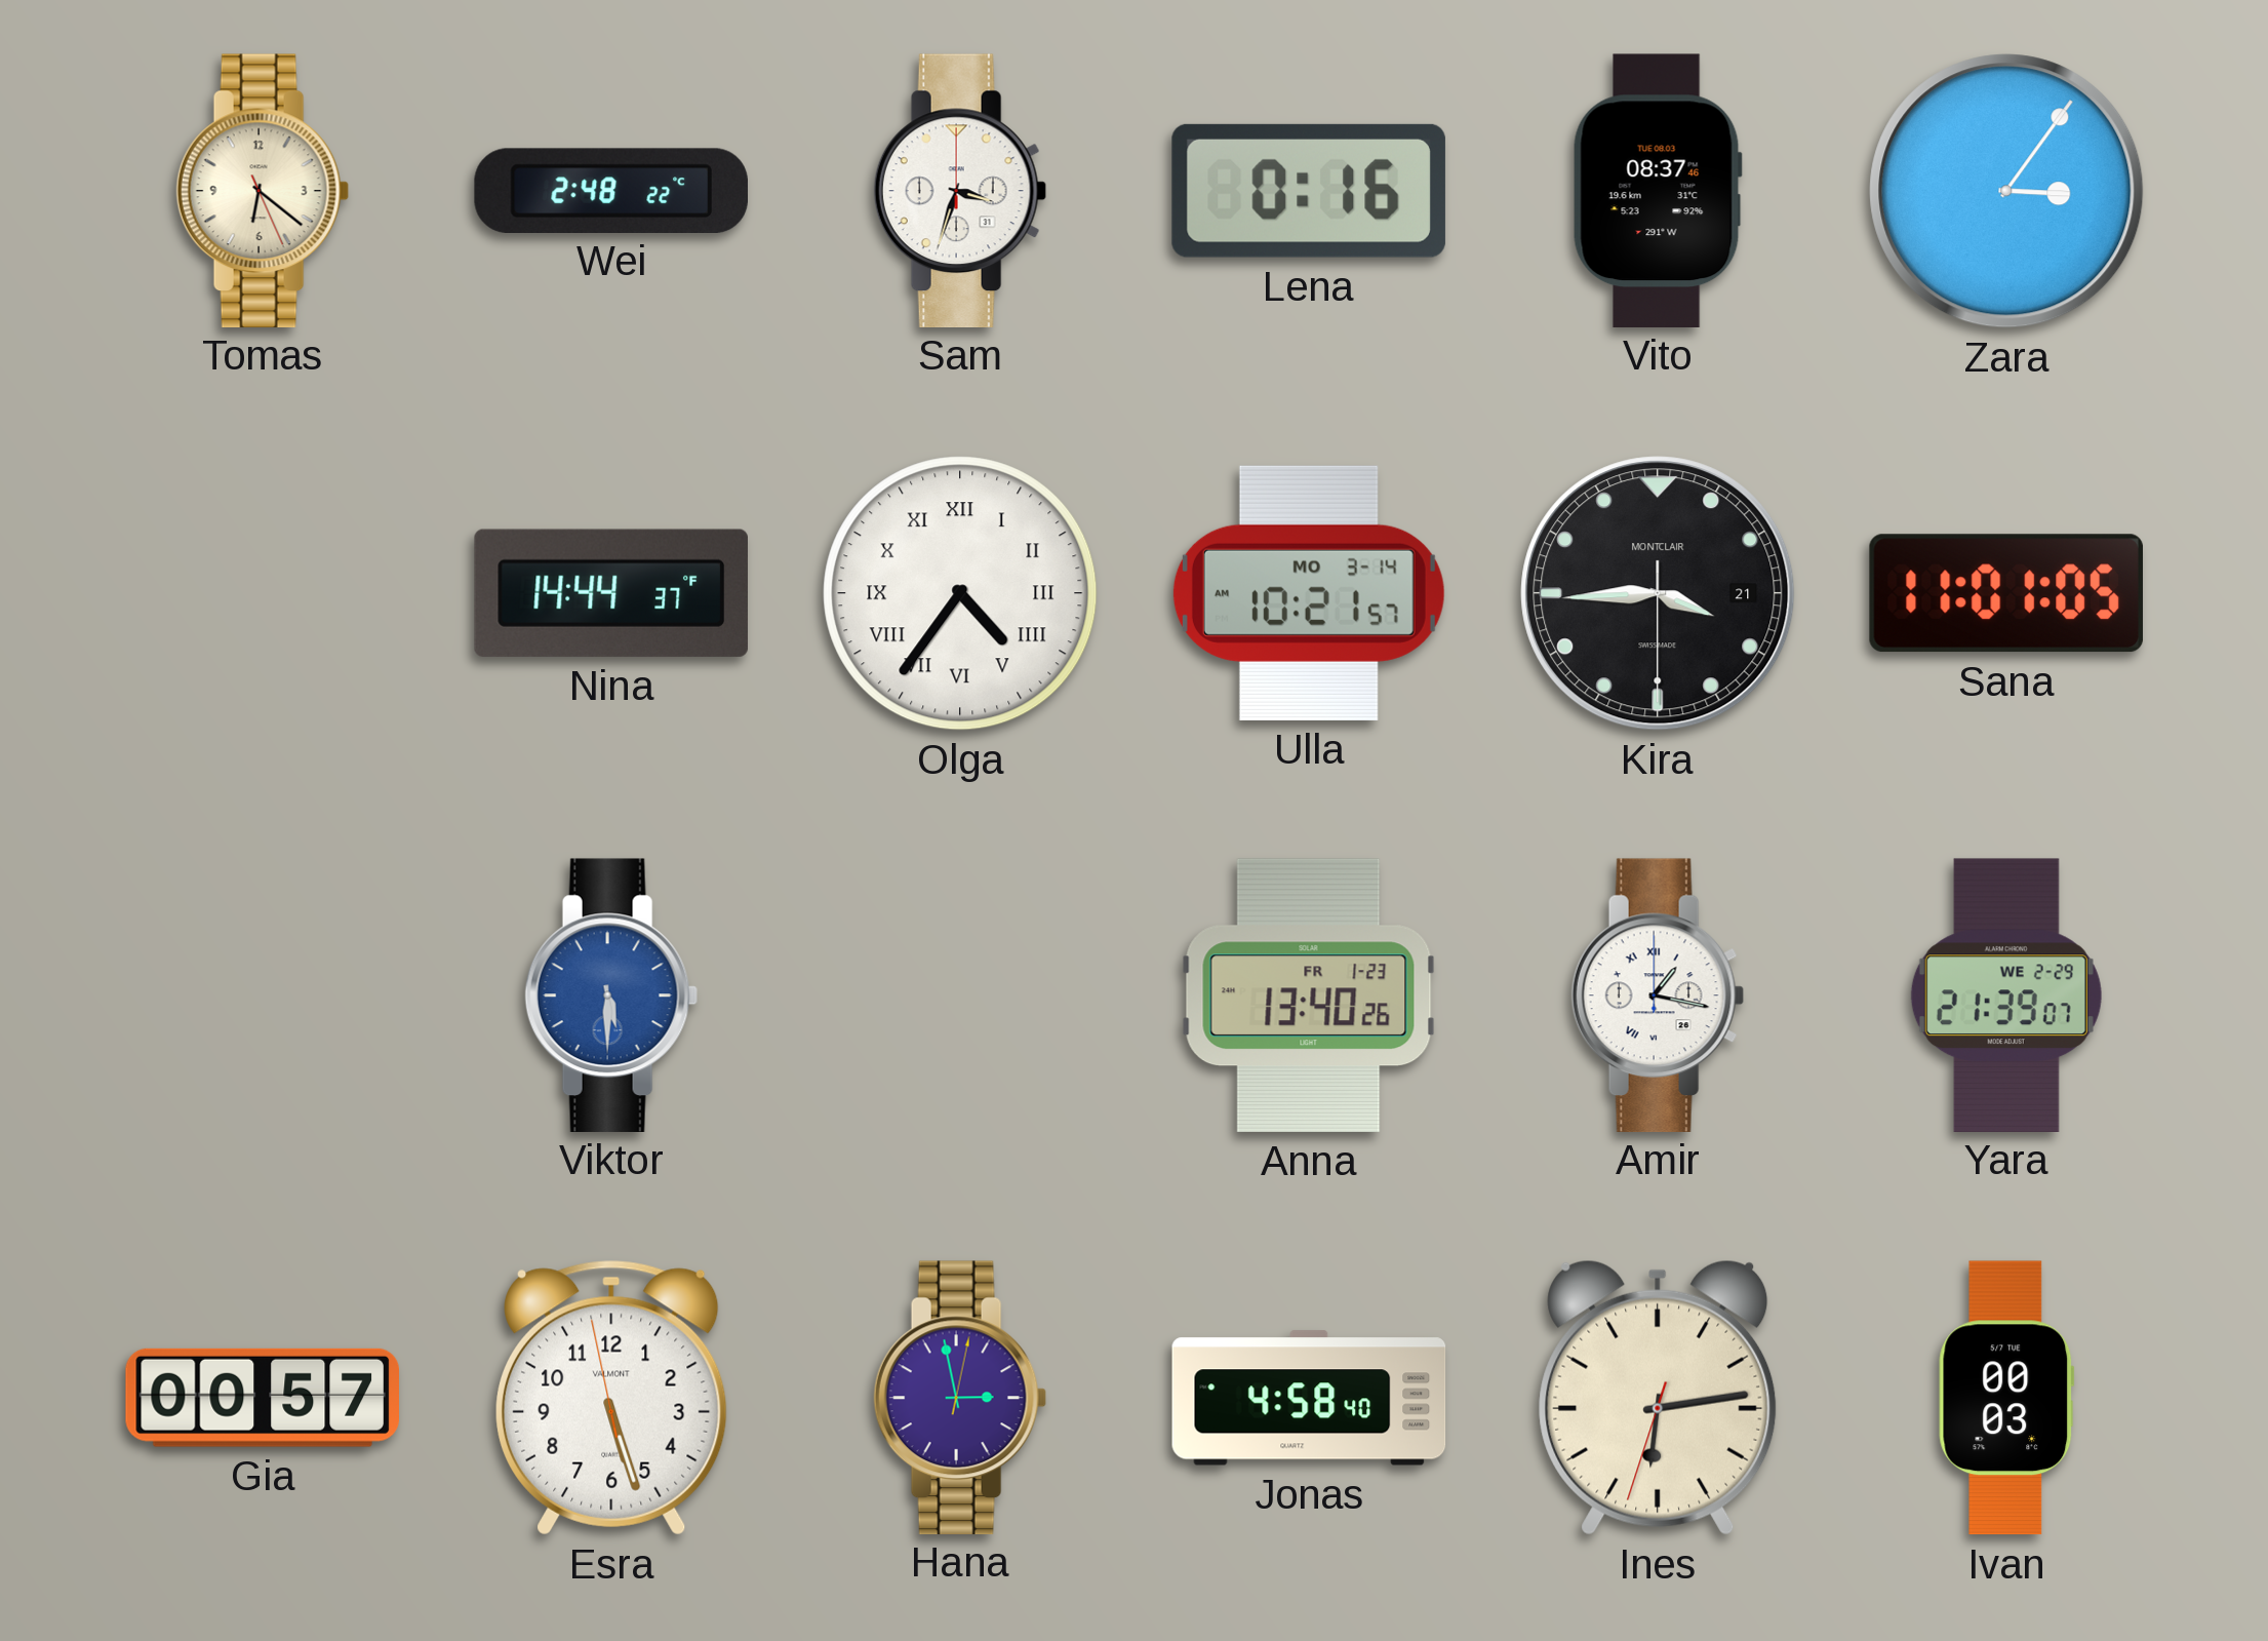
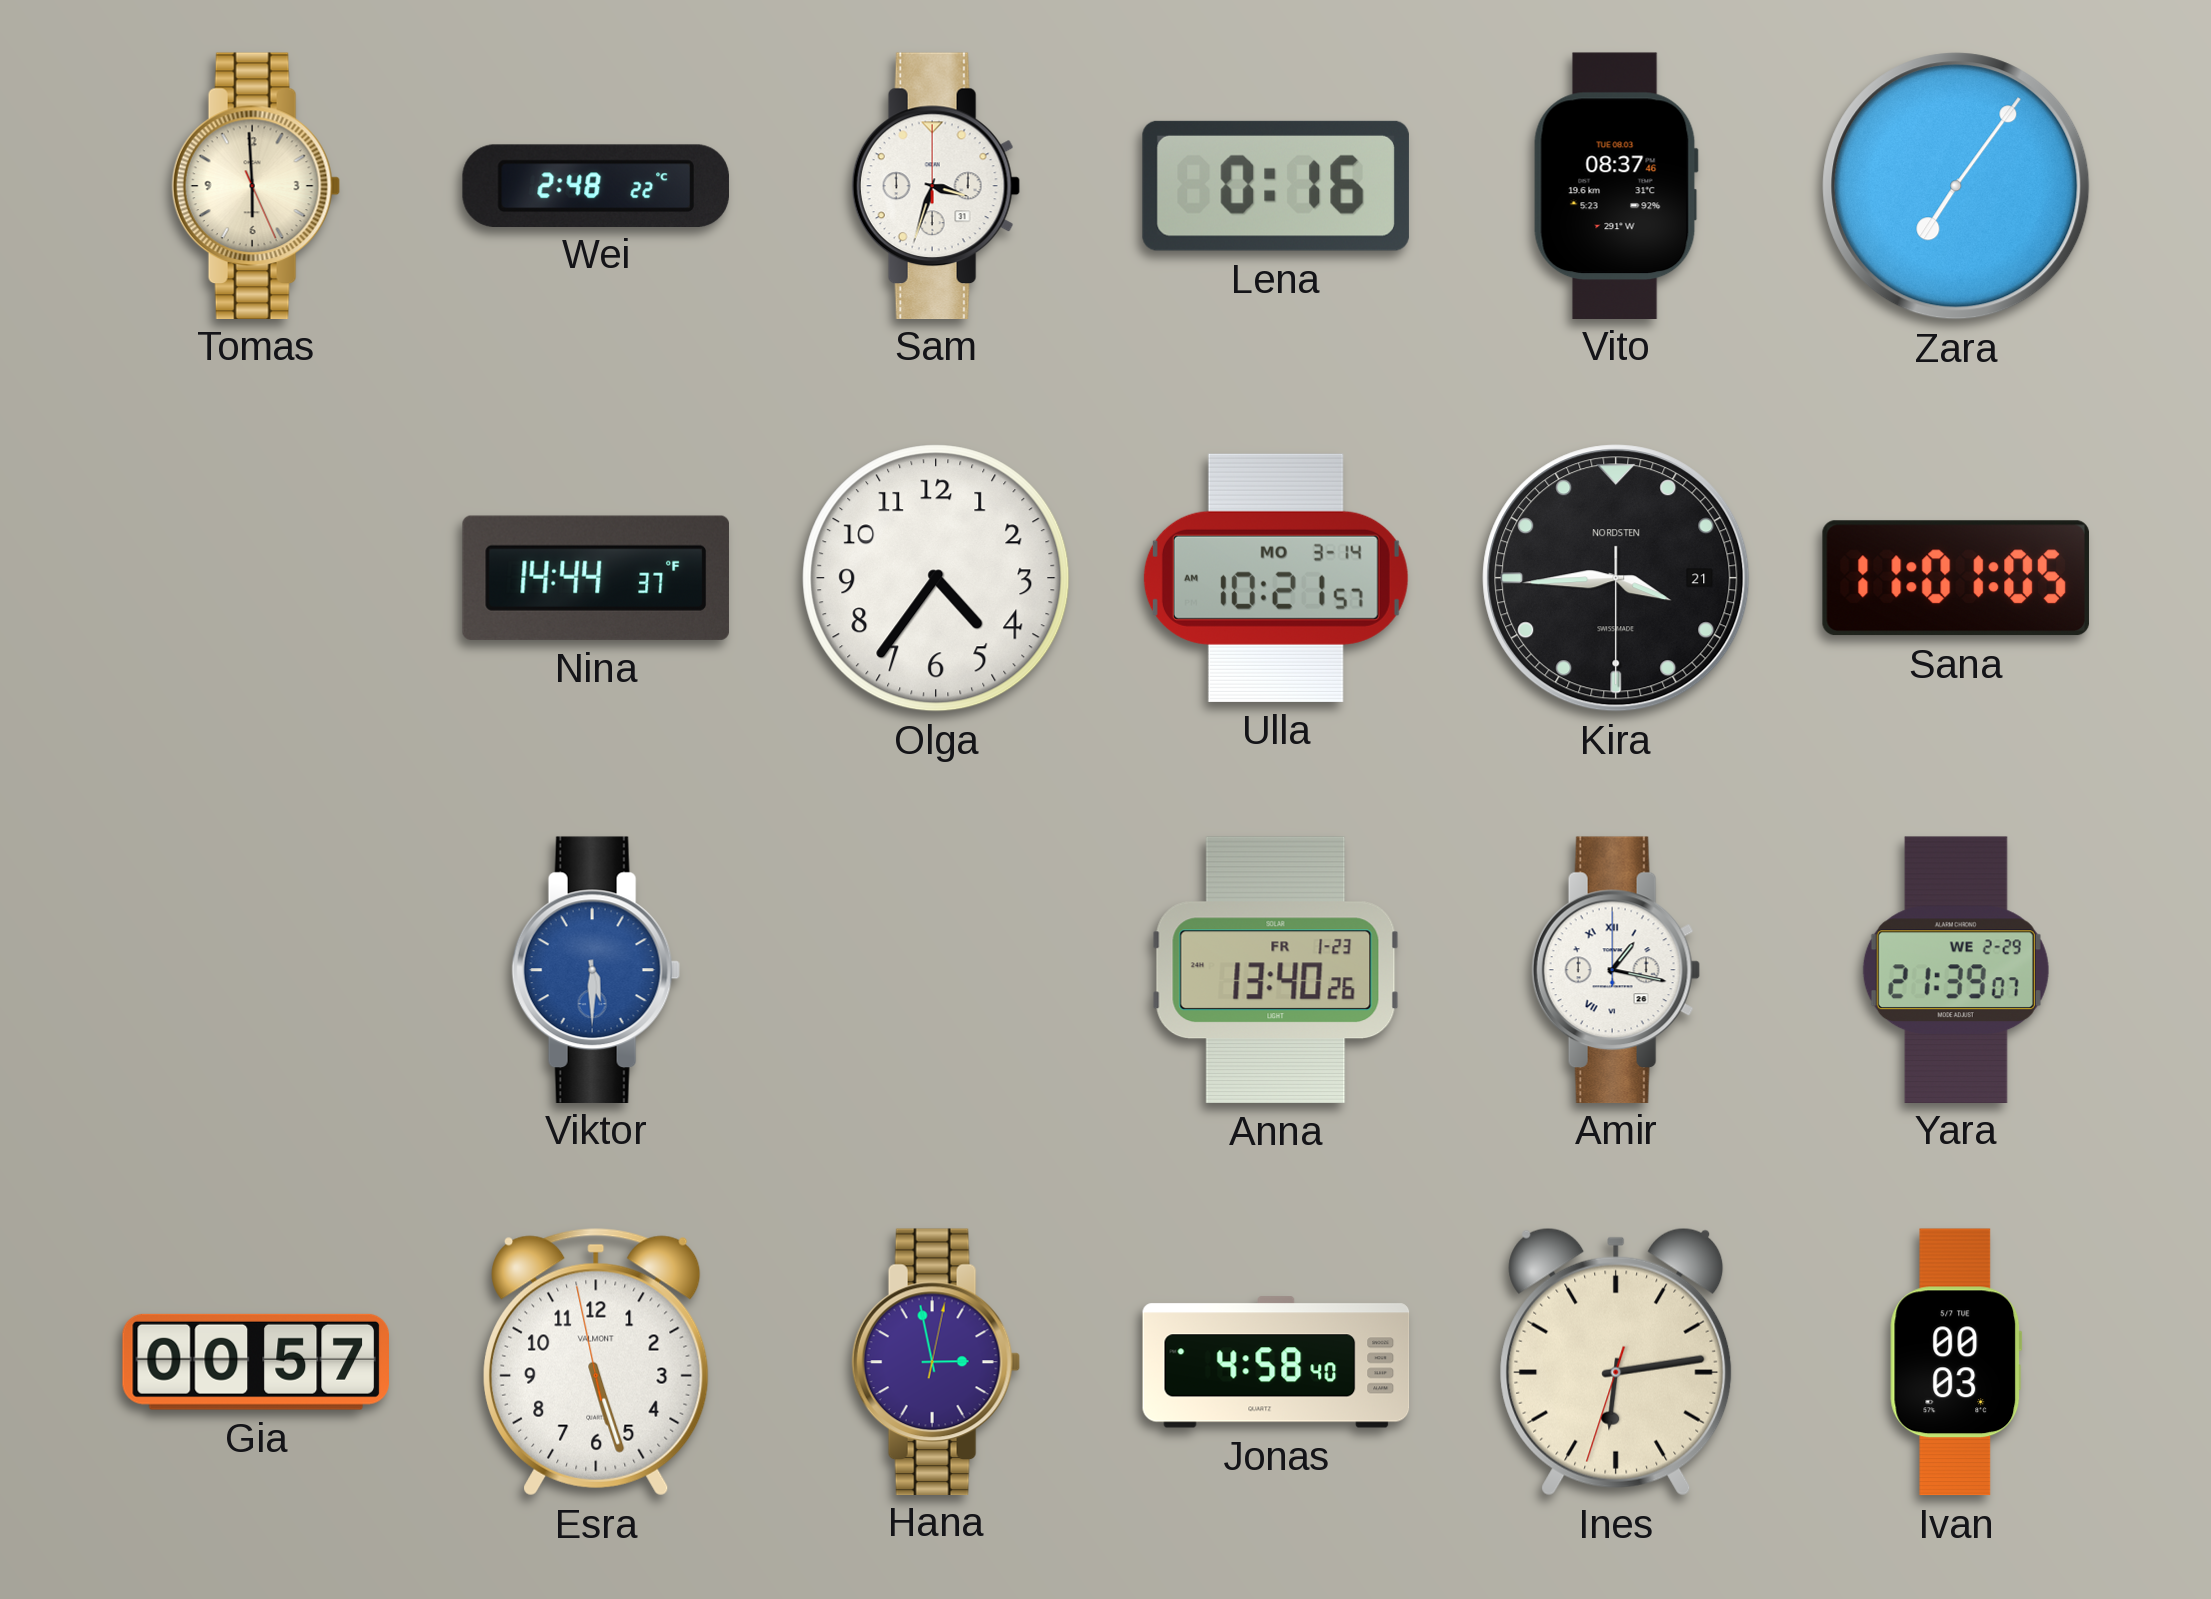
Tomas: 6:21 -> 5:59
Zara: 3:06 -> 7:06
Olga numerals: Roman -> Arabic
Kira brand: MONTCLAIR -> NORDSTEN
